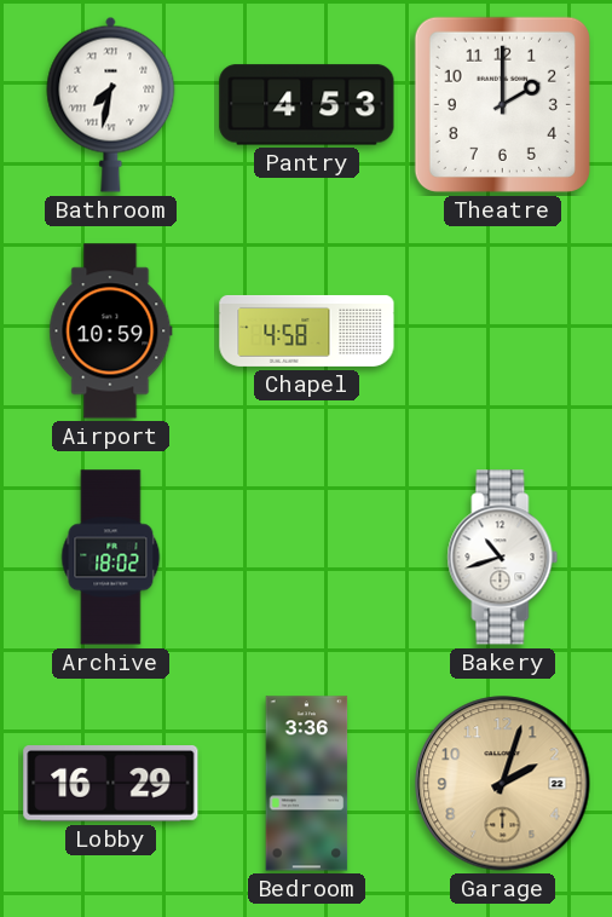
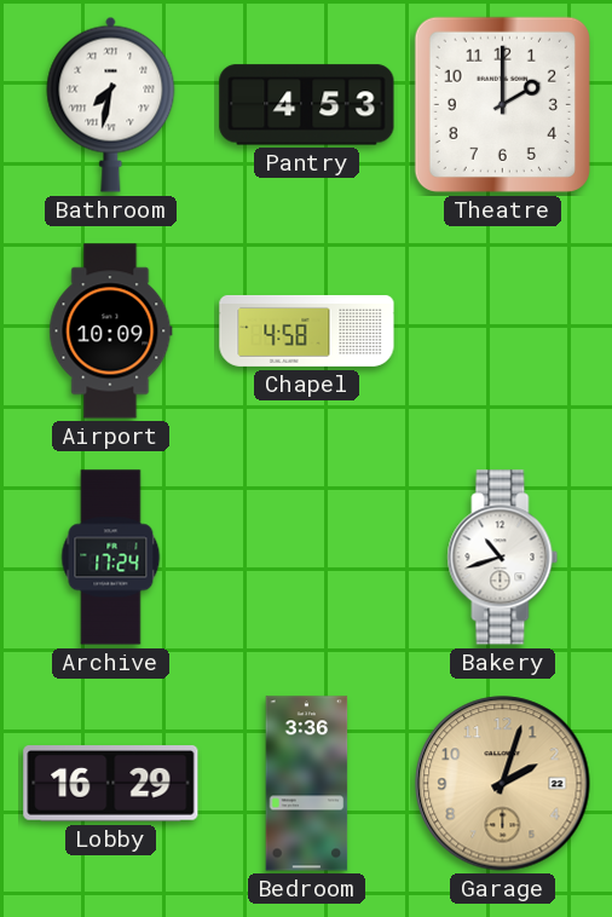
Airport: 10:59 -> 10:09
Archive: 18:02 -> 17:24
